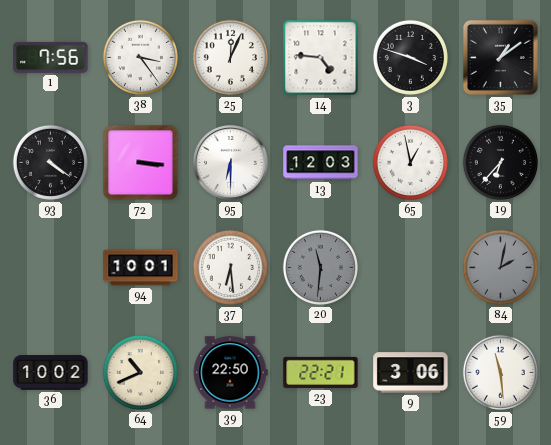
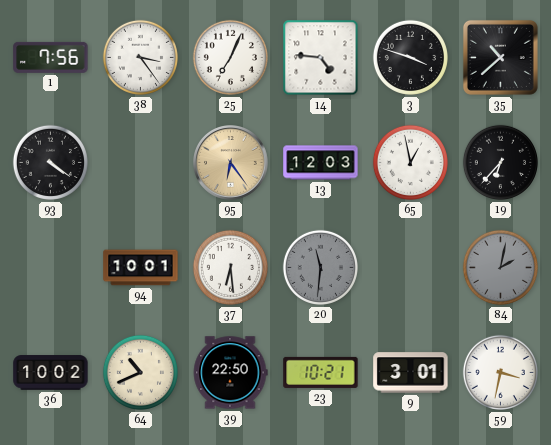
25: 12:04 -> 7:04
35: 1:09 -> 10:38
72: 3:16 -> none
95: 6:30 -> 6:24
95 dial: white -> champagne
23: 22:21 -> 10:21
9: 3:06 -> 3:01
59: 11:29 -> 3:32
